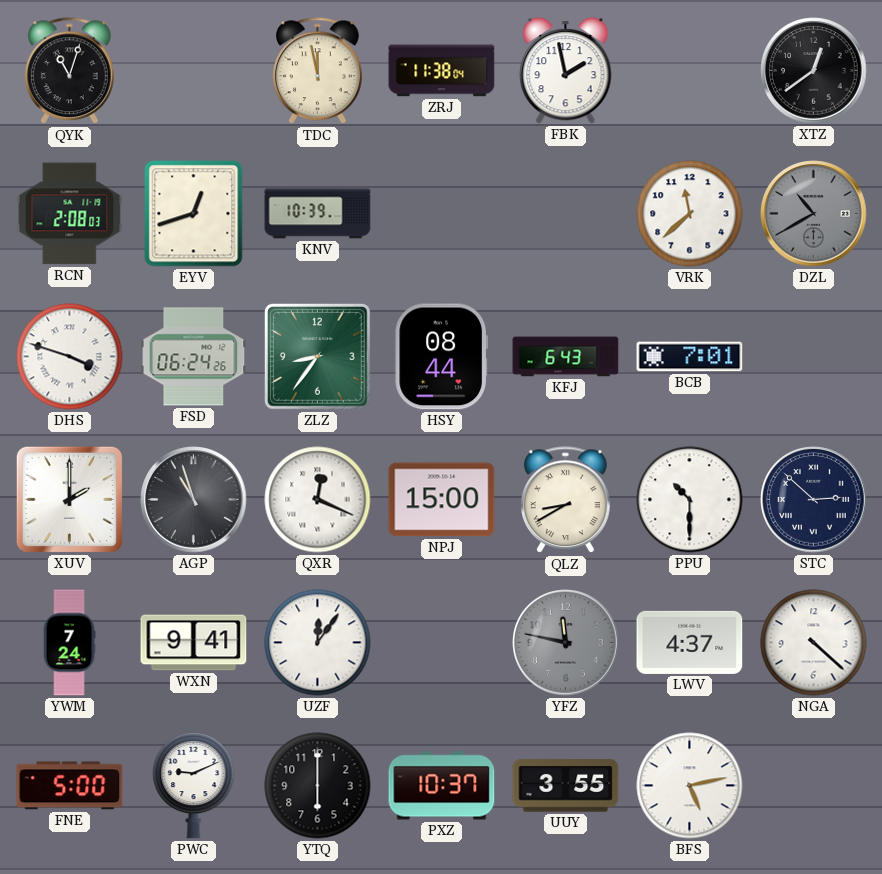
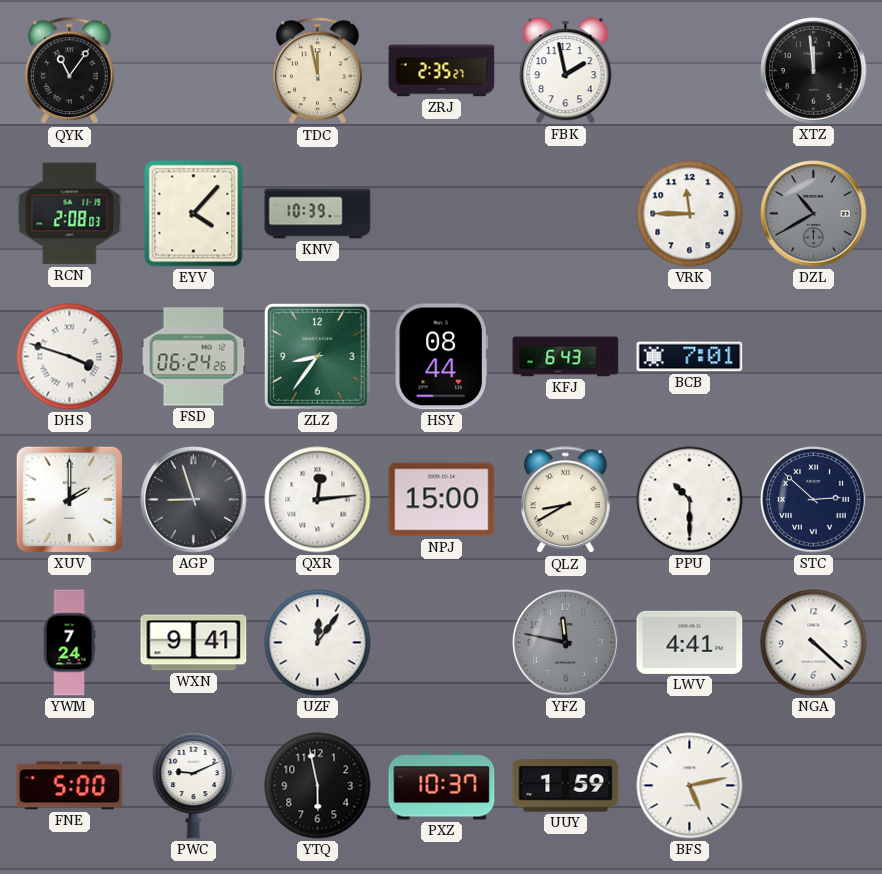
QYK: 11:03 -> 11:06
ZRJ: 11:38 -> 2:35
XTZ: 12:39 -> 11:59
EYV: 12:42 -> 4:07
VRK: 11:38 -> 11:45
AGP: 10:57 -> 8:57
QXR: 12:19 -> 12:14
LWV: 4:37 -> 4:41
YTQ: 6:00 -> 5:58
UUY: 3:55 -> 1:59
